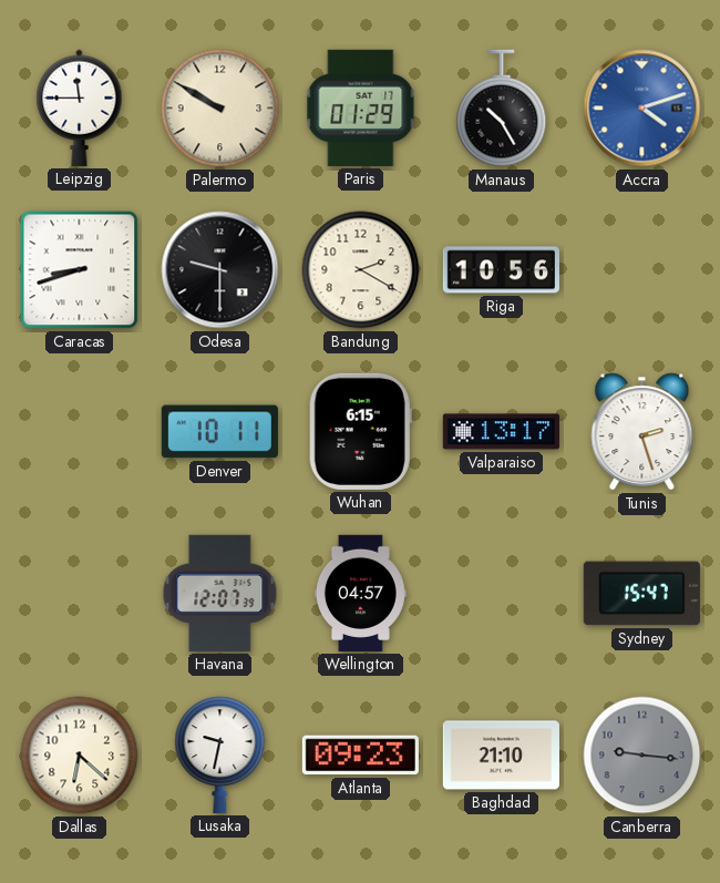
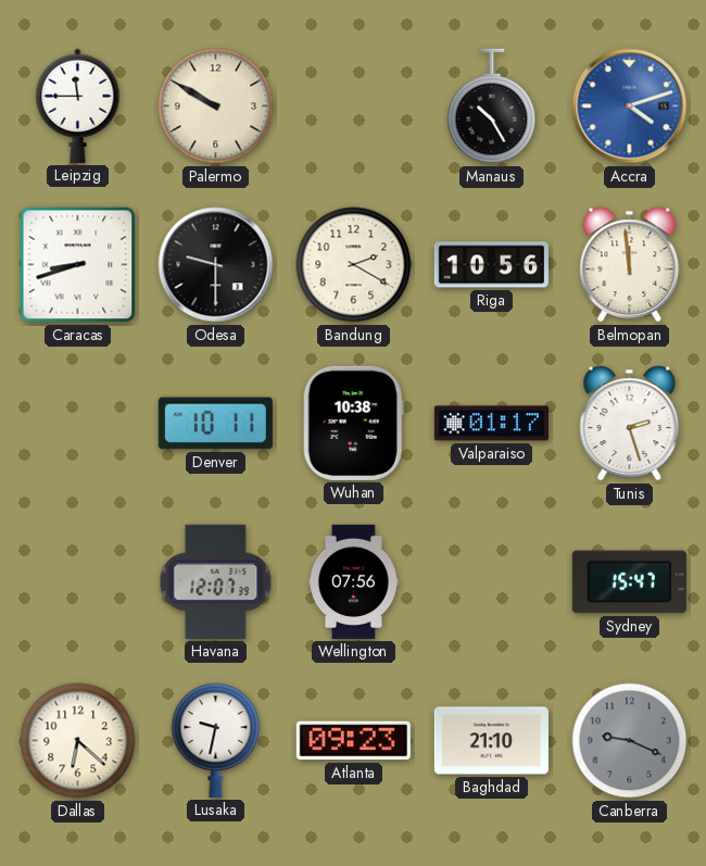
Paris: 01:29 -> none
Belmopan: none -> 11:59
Wuhan: 6:15 -> 10:38
Valparaiso: 13:17 -> 01:17
Wellington: 04:57 -> 07:56
Canberra: 9:16 -> 9:19
